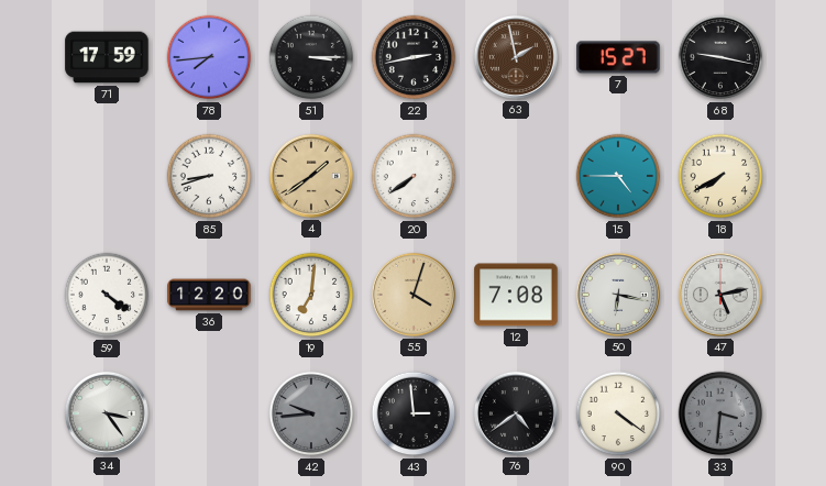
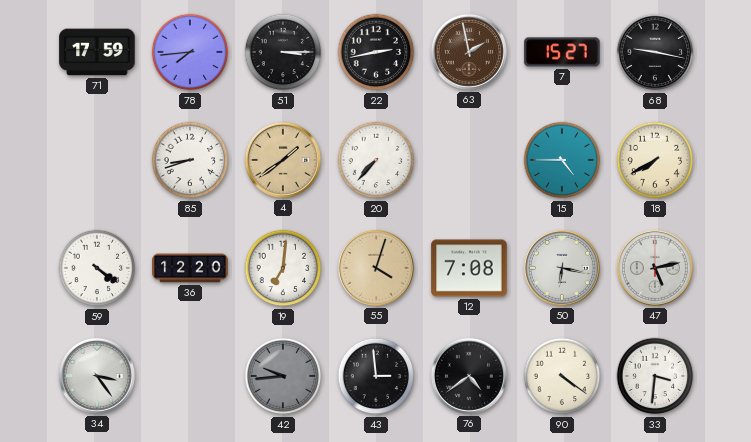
20: 7:39 -> 7:37
33 dial: grey -> white
